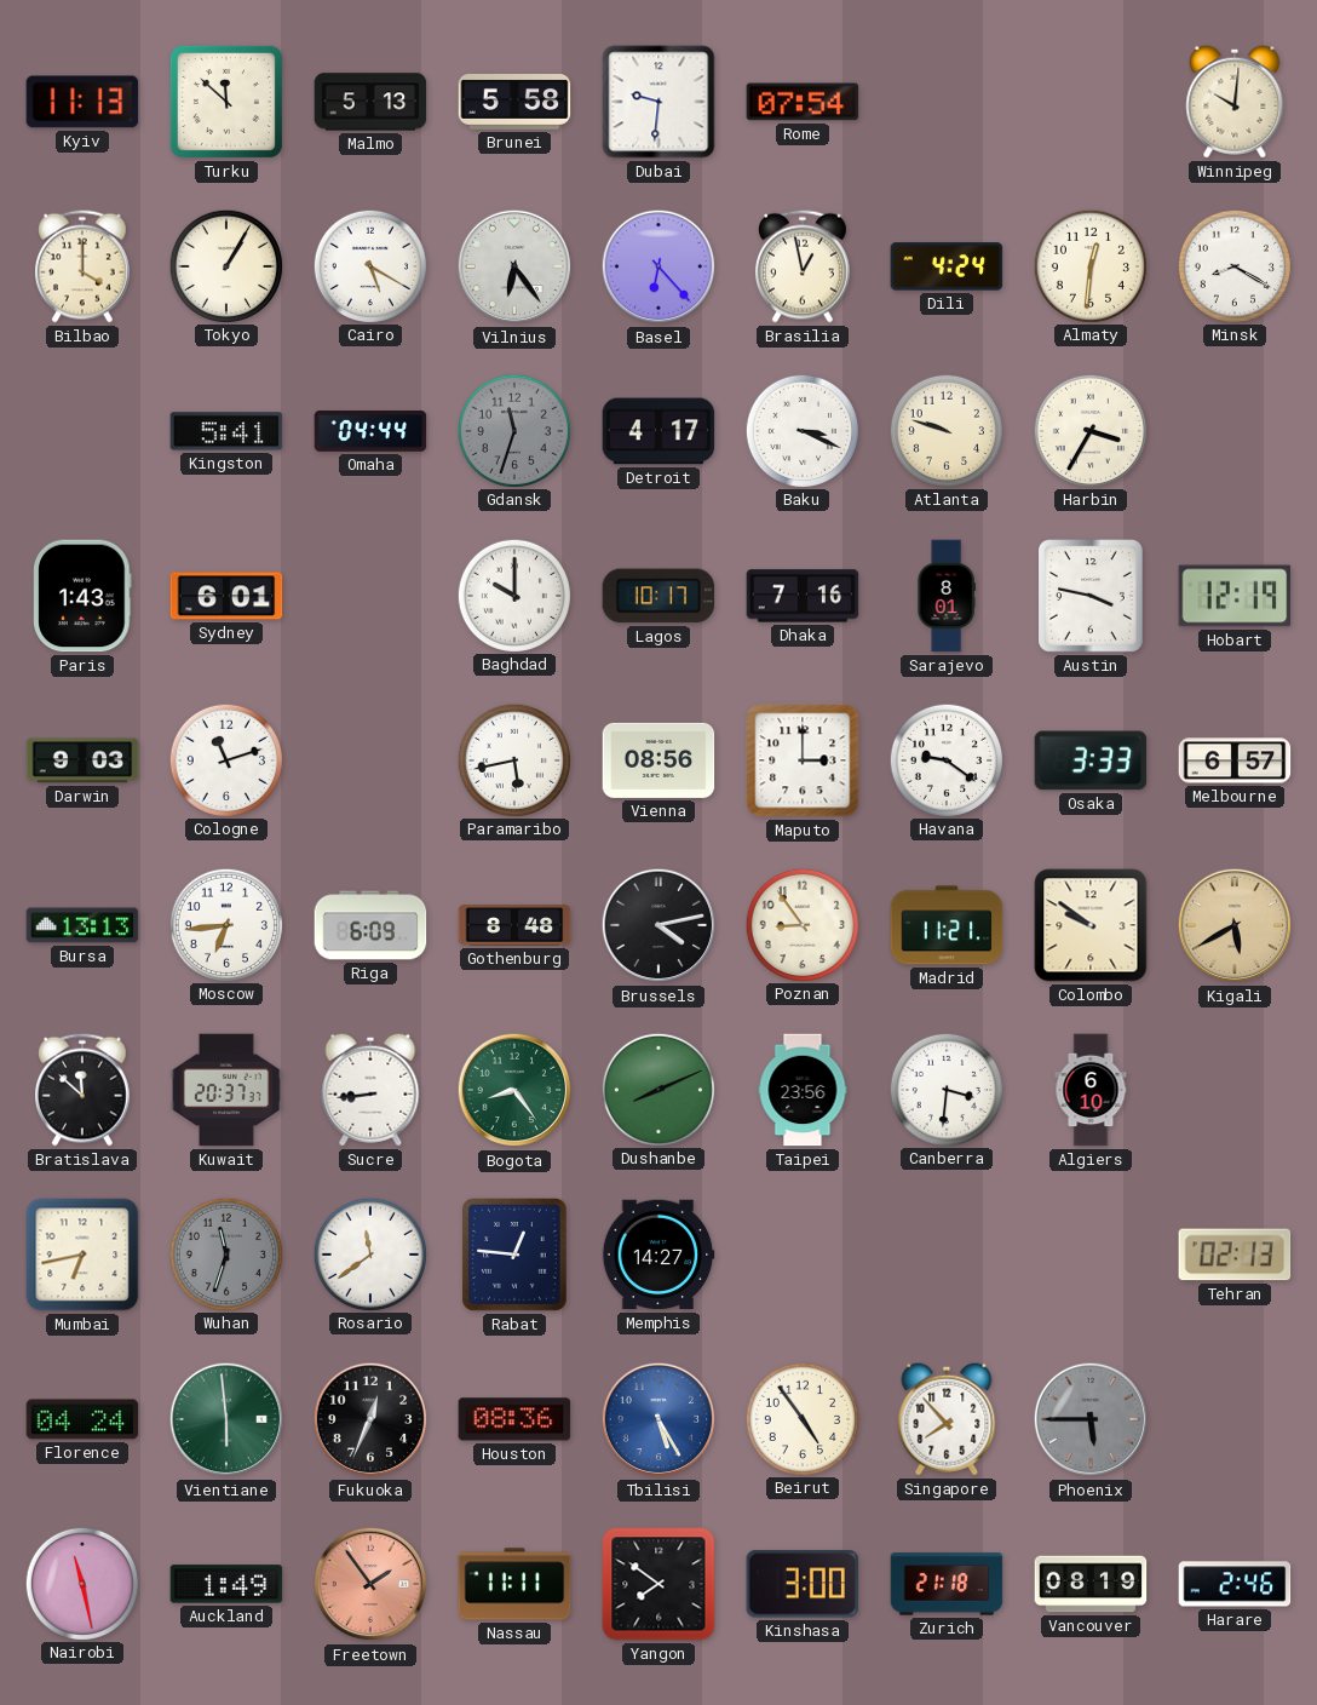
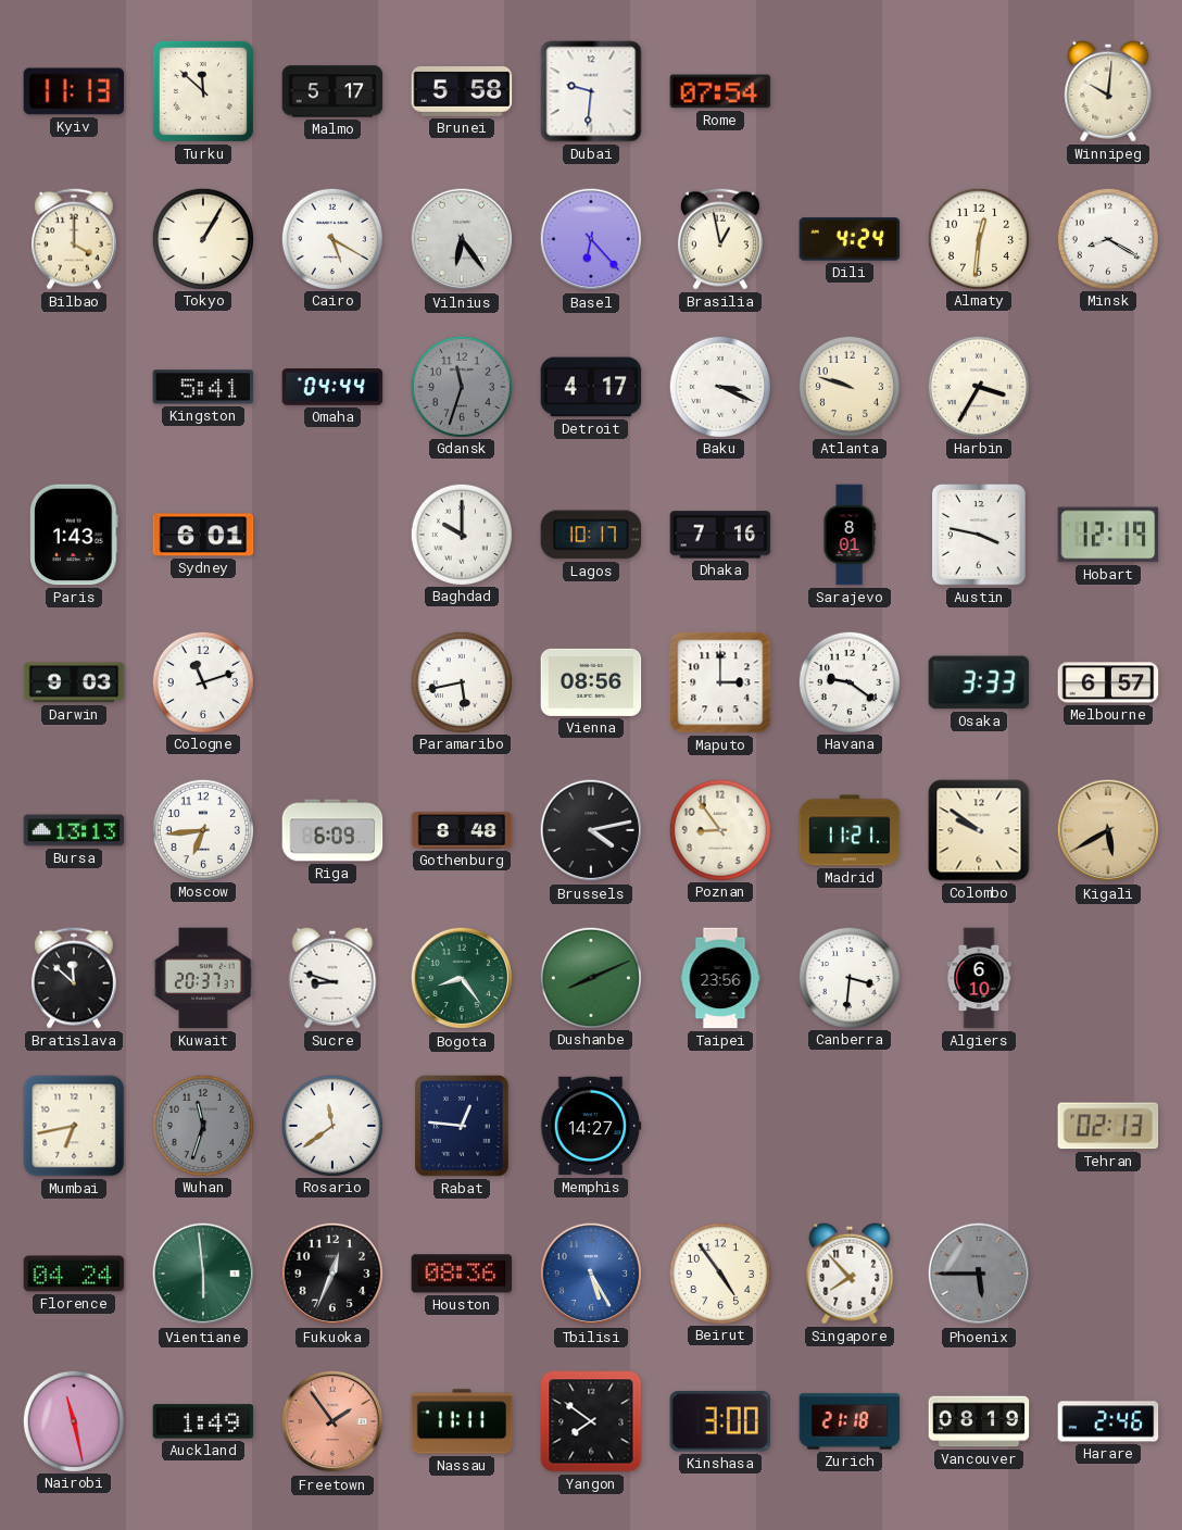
Malmo: 5:13 -> 5:17
Sucre: 8:44 -> 8:48
